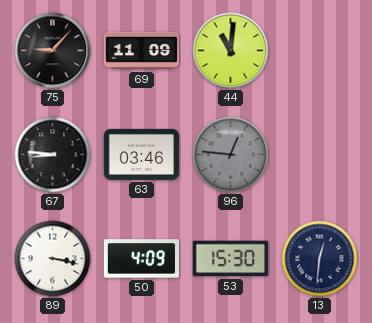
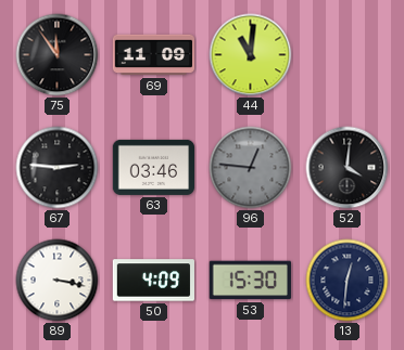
75: 9:07 -> 11:54
67: 8:46 -> 2:46
52: none -> 4:01
